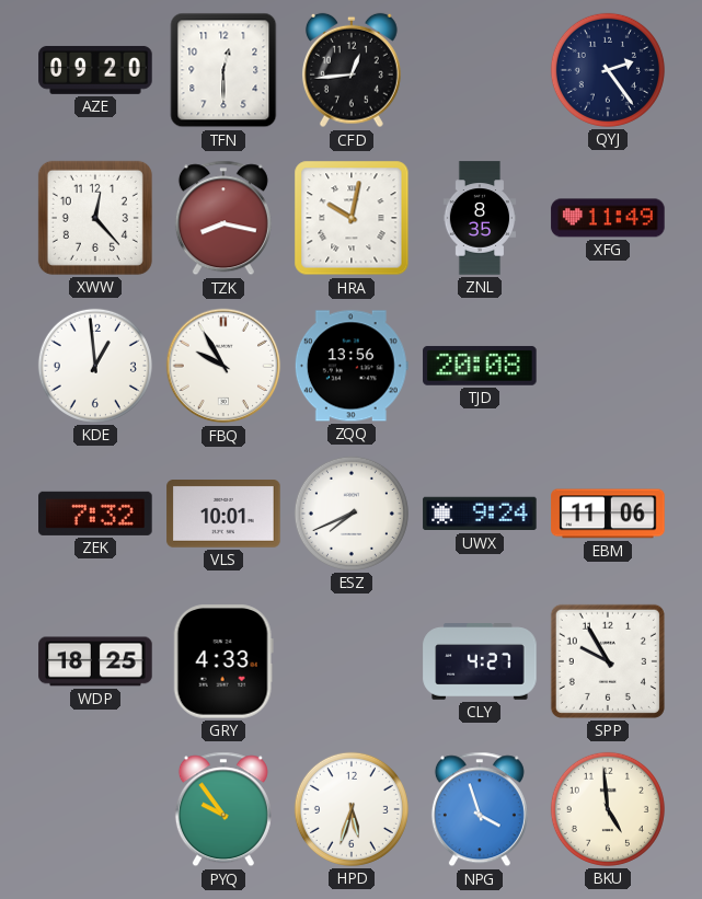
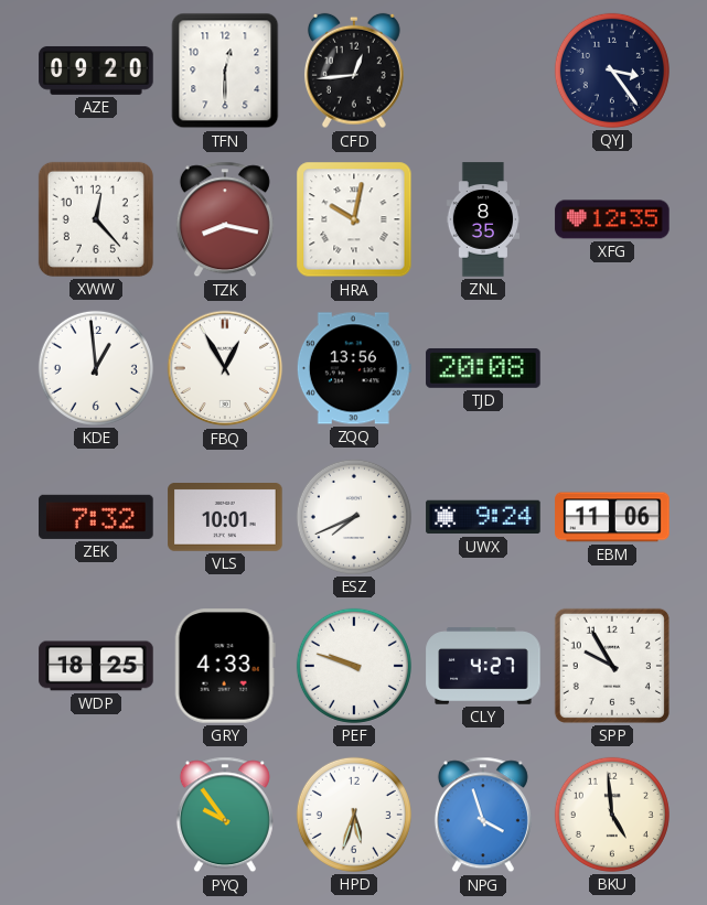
QYJ: 2:24 -> 3:24
XFG: 11:49 -> 12:35
FBQ: 9:55 -> 12:55
PEF: none -> 9:48
